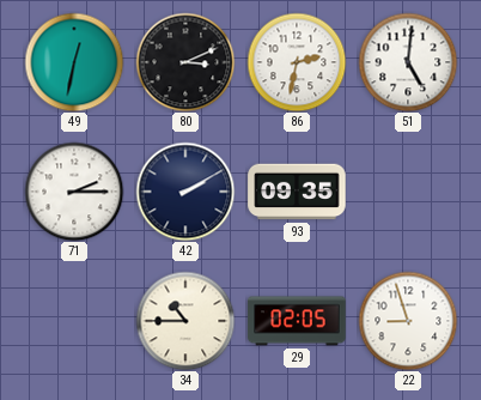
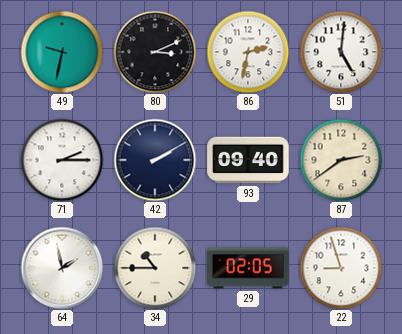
49: 12:32 -> 9:32
93: 09:35 -> 09:40
87: none -> 2:39
64: none -> 1:58
